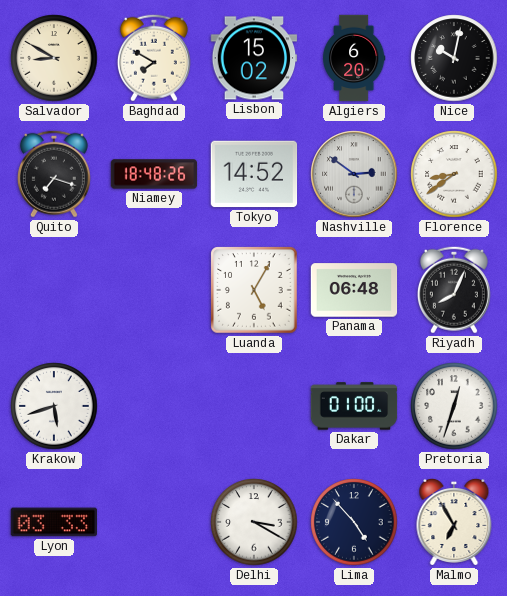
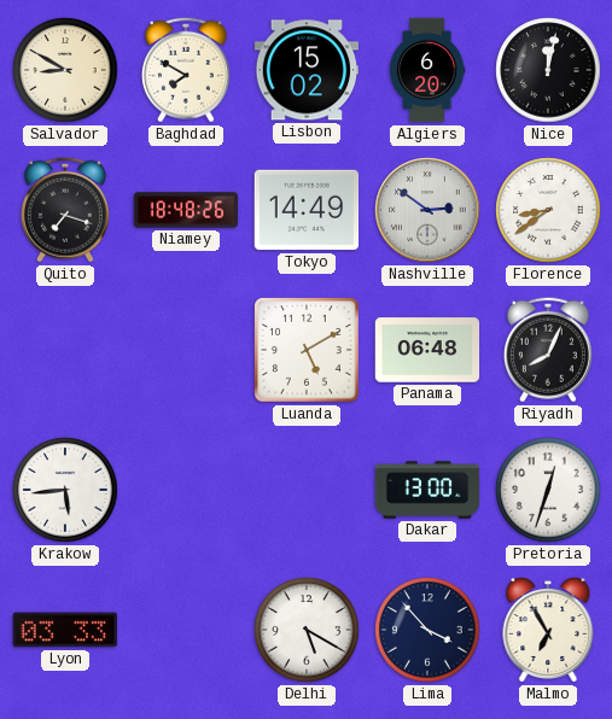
Nice: 10:02 -> 12:02
Tokyo: 14:52 -> 14:49
Luanda: 5:05 -> 5:10
Krakow: 5:42 -> 5:44
Dakar: 01:00 -> 13:00
Delhi: 3:20 -> 5:20
Lima: 4:53 -> 3:53
